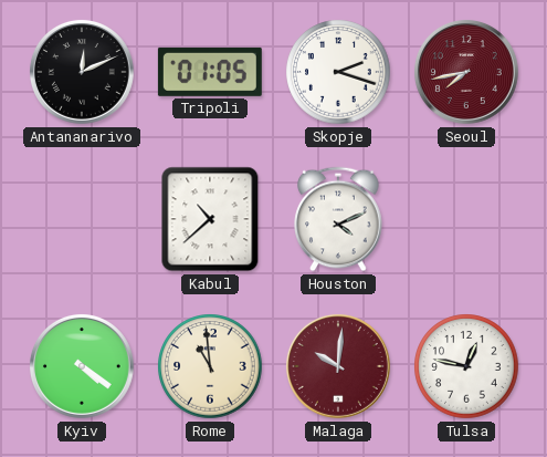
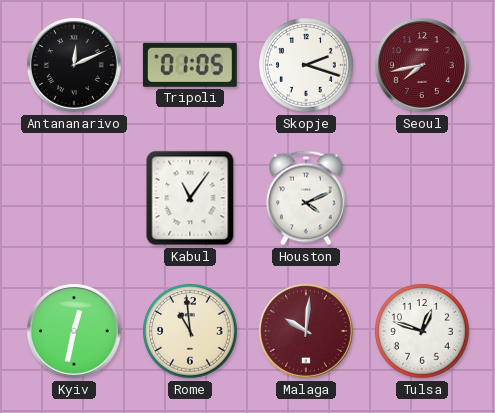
Kabul: 10:38 -> 11:06
Kyiv: 4:21 -> 12:32
Tulsa: 12:47 -> 12:48
